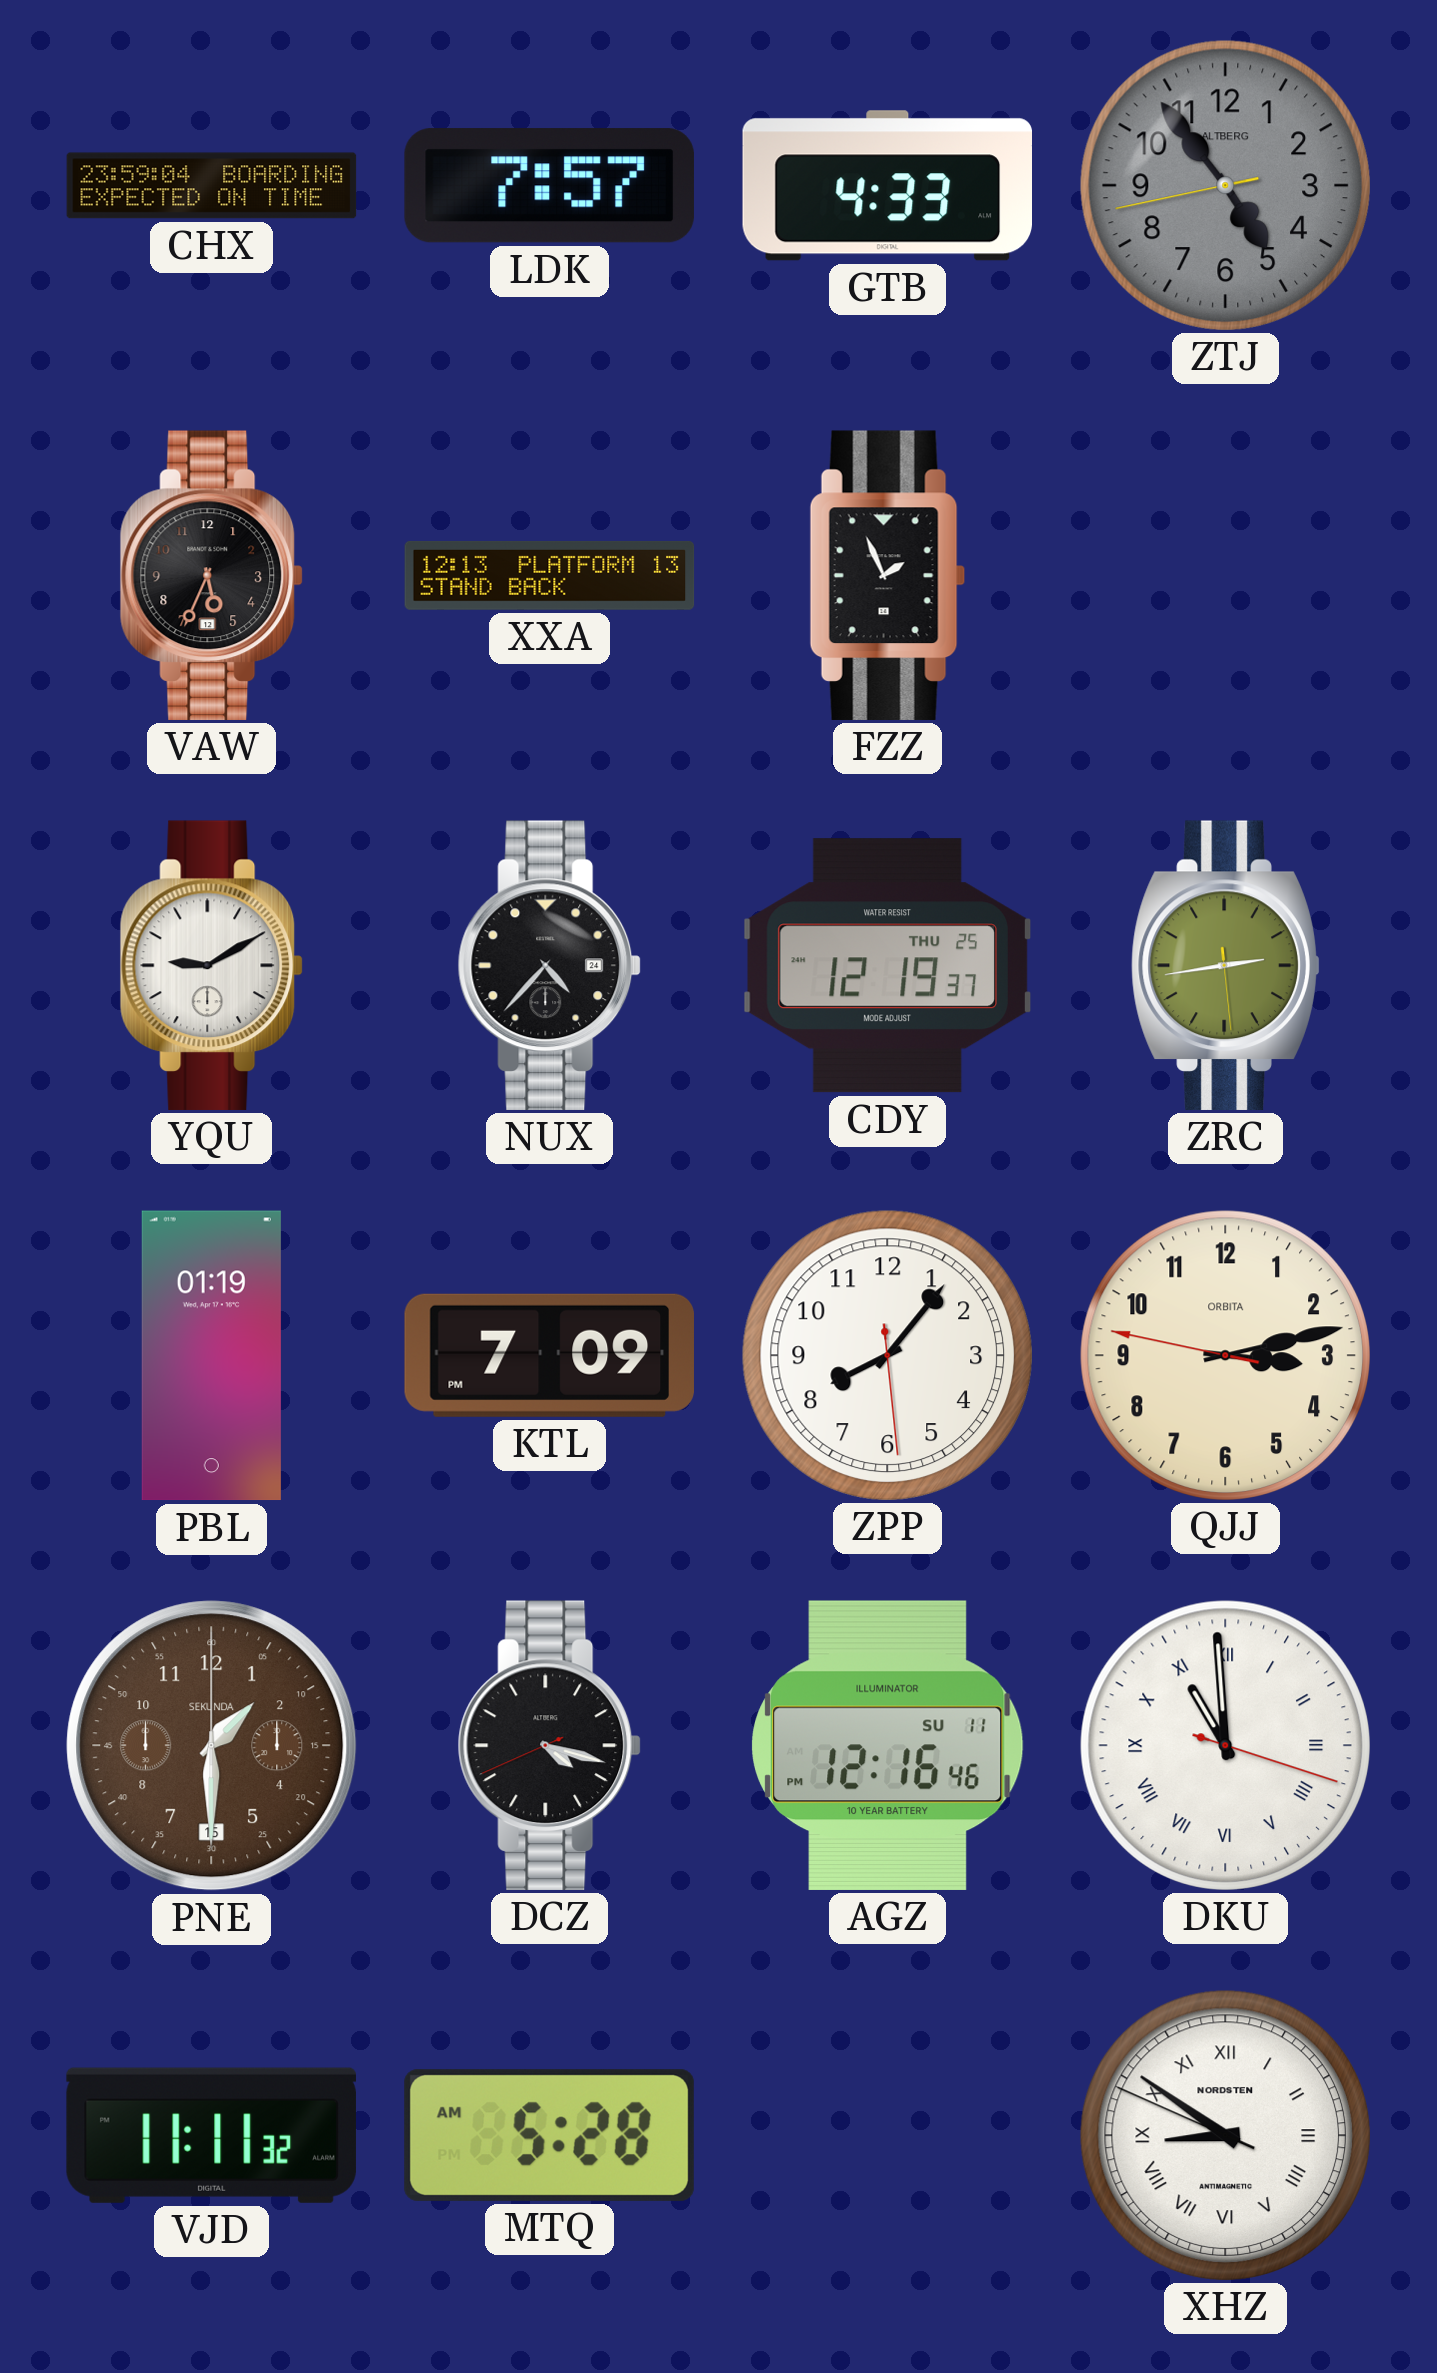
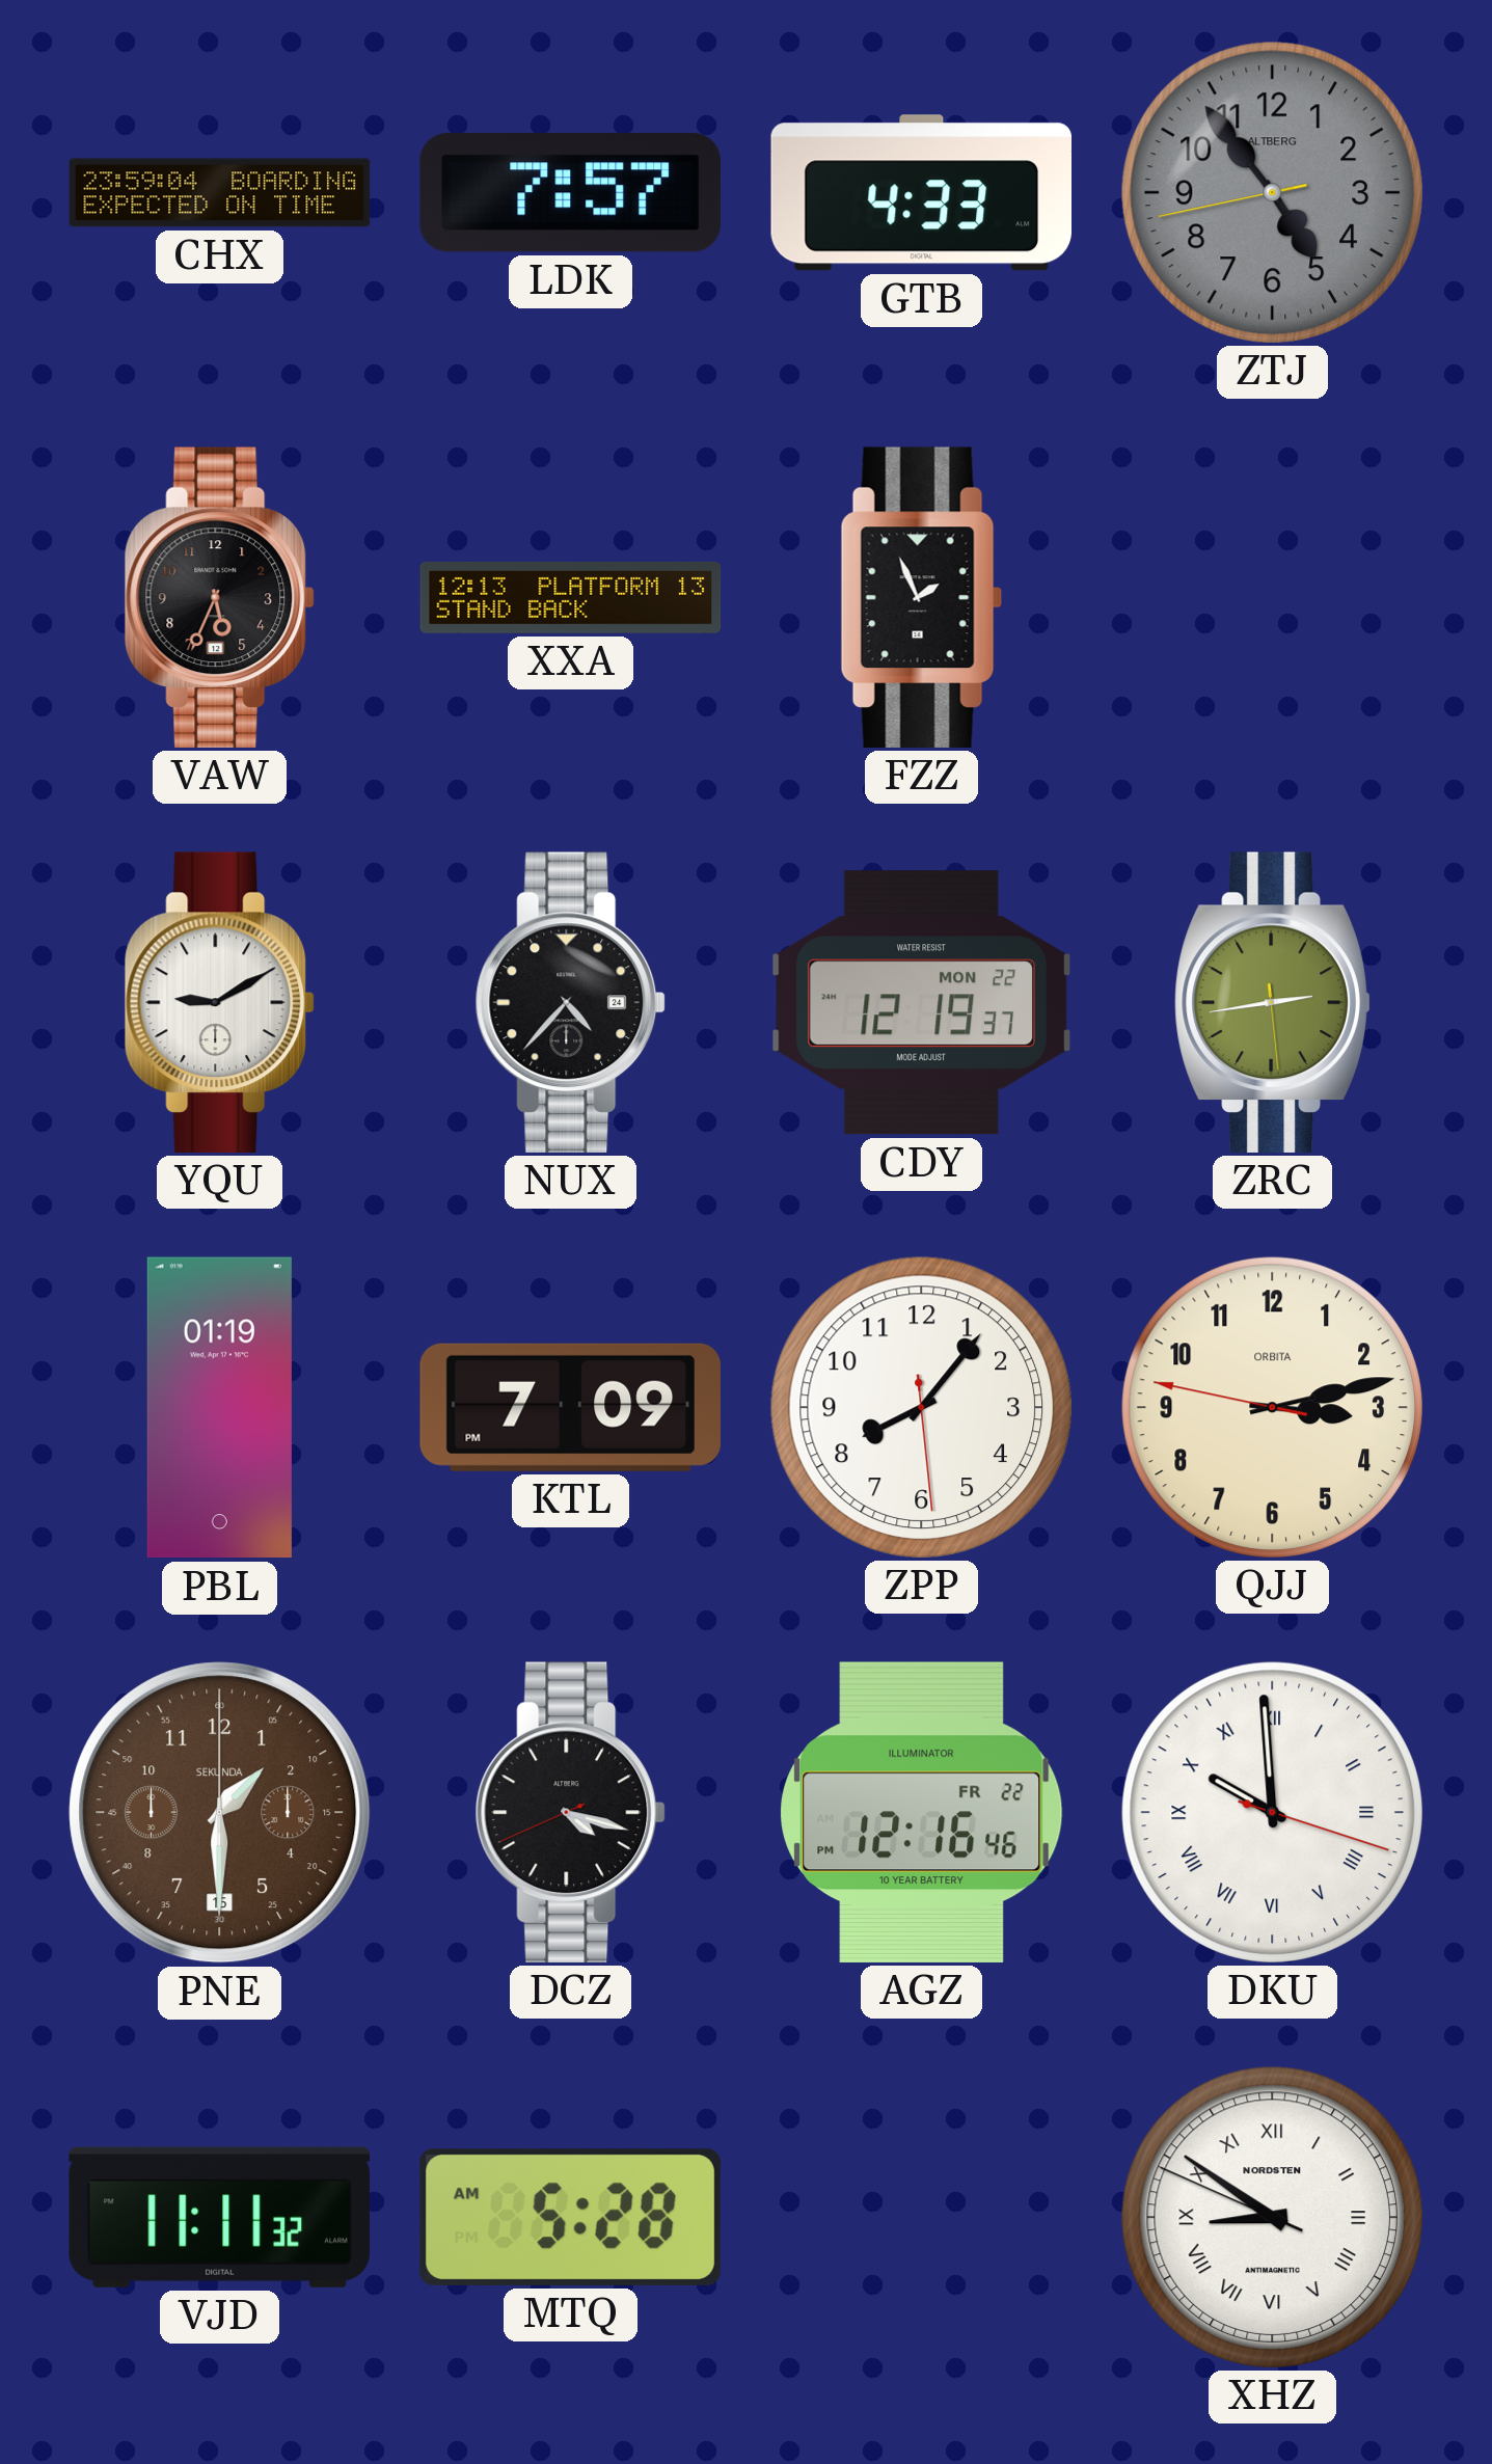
CDY date: THU 25 -> MON 22
AGZ date: SU 11 -> FR 22
DKU: 10:59 -> 9:59
